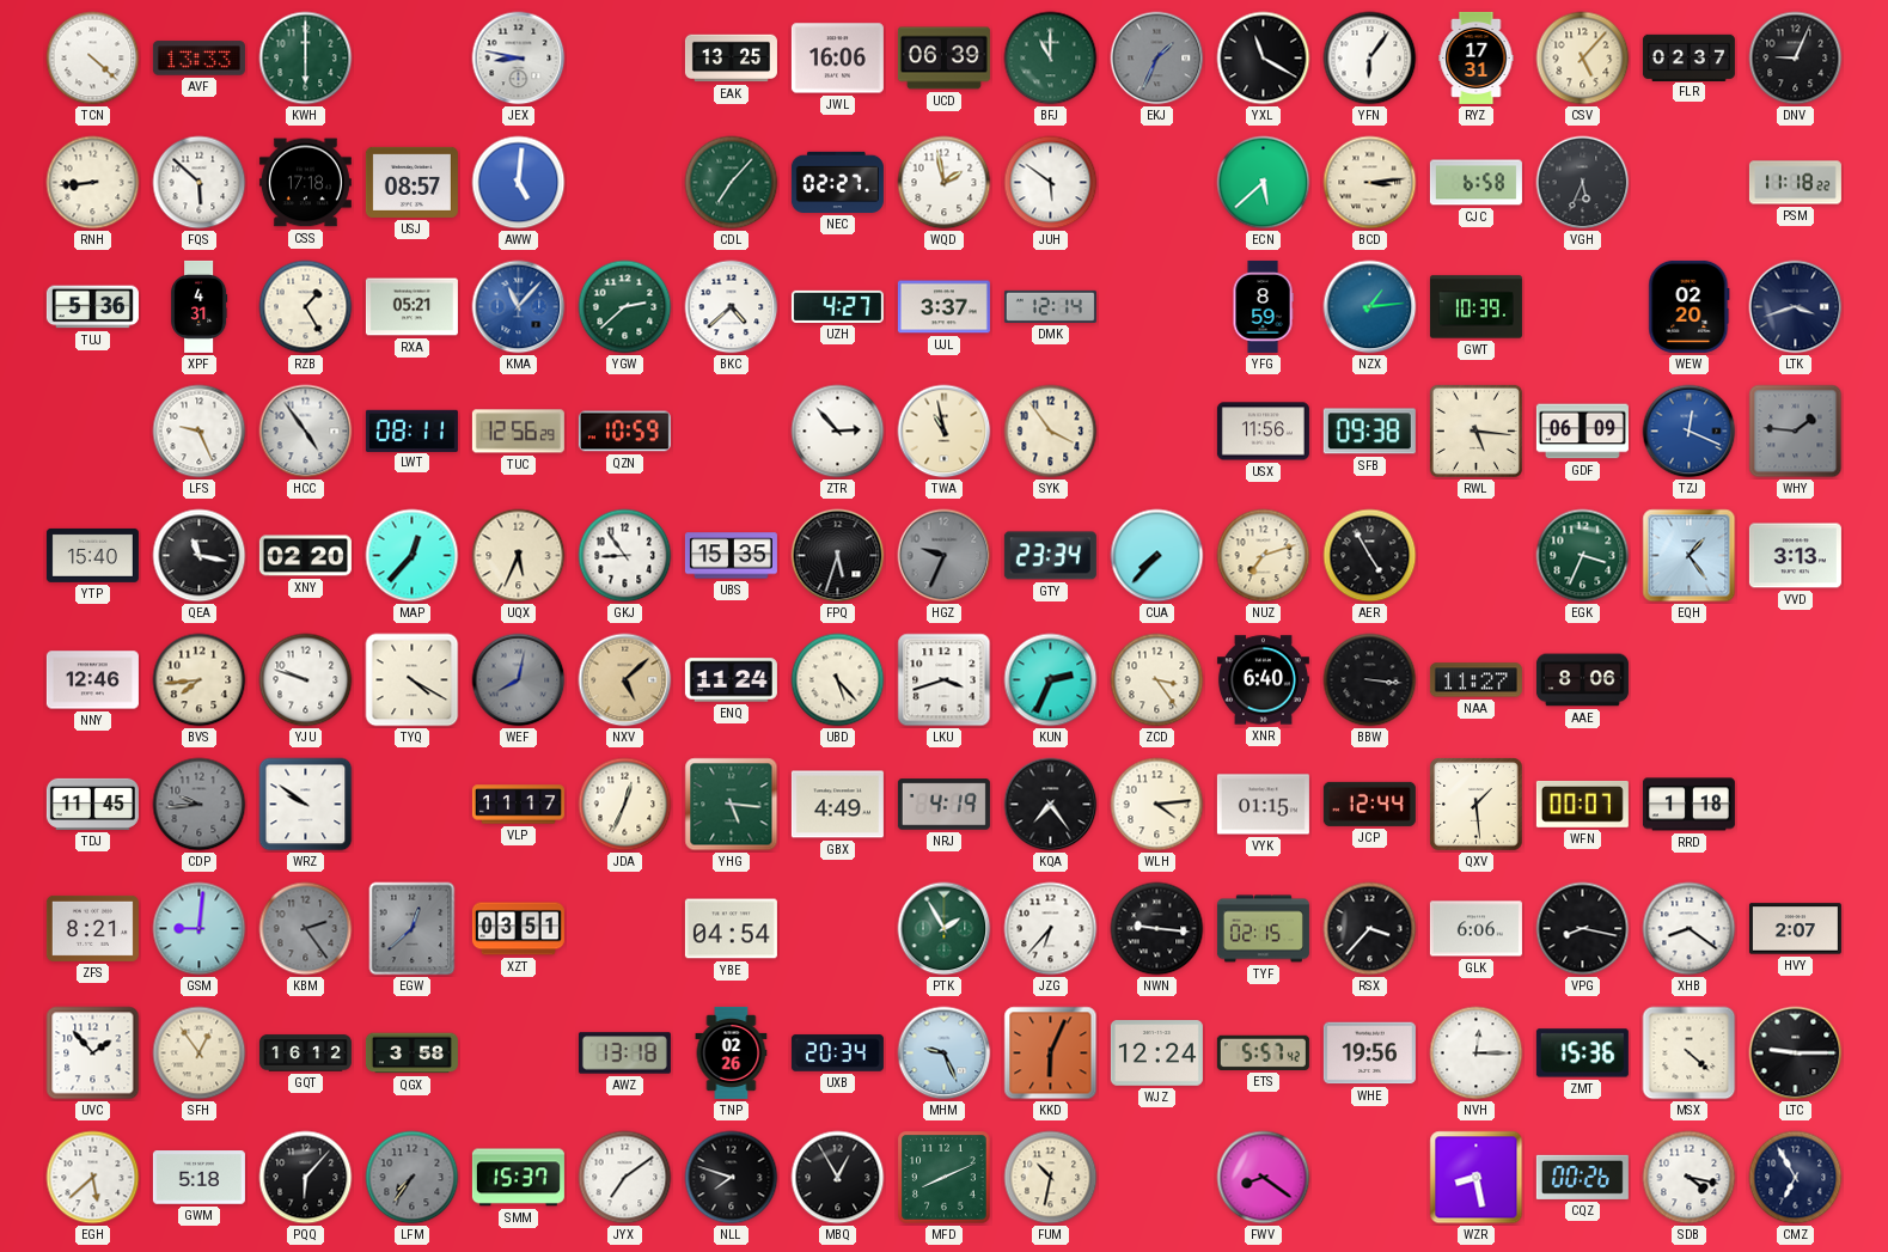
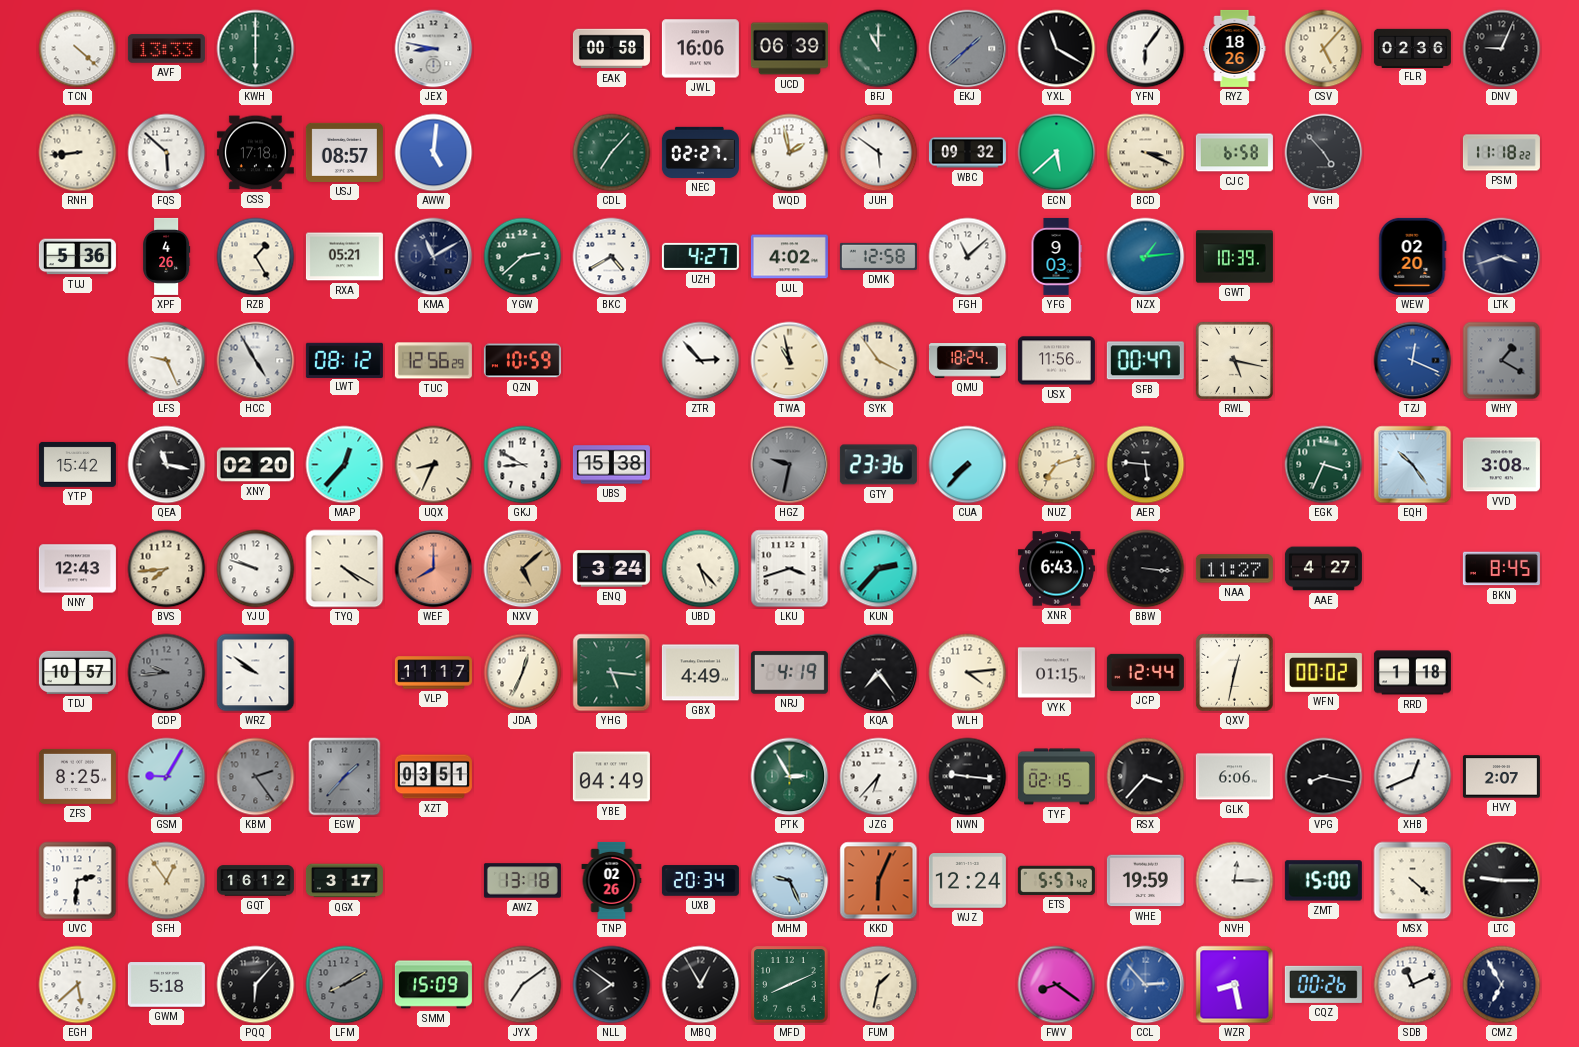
EAK: 13:25 -> 00:58
EKJ: 1:34 -> 1:38
RYZ: 17:31 -> 18:26
FLR: 02:37 -> 02:36
WBC: none -> 09:32
BCD: 3:14 -> 3:19
VGH: 5:34 -> 4:53
XPF: 4:31 -> 4:26
KMA: 11:07 -> 11:10
KMA dial: blue -> navy
BKC: 4:38 -> 4:40
UJL: 3:37 -> 4:02
DMK: 12:14 -> 12:58
FGH: none -> 11:08
YFG: 8:59 -> 9:03
HCC: 4:54 -> 4:55
LWT: 08:11 -> 08:12
QMU: none -> 18:24
SFB: 09:38 -> 00:47
RWL: 5:16 -> 5:17
GDF: 06:09 -> none
WHY: 1:46 -> 1:20
YTP: 15:40 -> 15:42
UQX: 5:34 -> 8:34
GKJ: 8:54 -> 8:50
UBS: 15:35 -> 15:38
FPQ: 5:33 -> none
HGZ: 9:34 -> 9:32
GTY: 23:34 -> 23:36
AER: 4:55 -> 5:46
EQH: 1:24 -> 10:24
VVD: 3:13 -> 3:08
NNY: 12:46 -> 12:43
WEF: 8:02 -> 8:00
WEF dial: grey -> salmon
ENQ: 11:24 -> 3:24
KUN: 2:34 -> 2:37
ZCD: 3:24 -> none
XNR: 6:40 -> 6:43
AAE: 8:06 -> 4:27
BKN: none -> 8:45
TDJ: 11:45 -> 10:57
QXV: 1:29 -> 12:32
WFN: 00:07 -> 00:02
ZFS: 8:21 -> 8:25
GSM: 9:01 -> 9:05
EGW: 12:38 -> 1:37
YBE: 04:54 -> 04:49
PTK: 1:55 -> 2:55
XHB: 8:21 -> 12:41
UVC: 1:53 -> 2:31
QGX: 3:58 -> 3:17
WHE: 19:56 -> 19:59
ZMT: 15:36 -> 15:00
LFM: 7:36 -> 8:10
SMM: 15:37 -> 15:09
NLL: 7:48 -> 7:51
FUM: 10:32 -> 1:32
CCL: none -> 2:53
SDB: 4:17 -> 11:11
